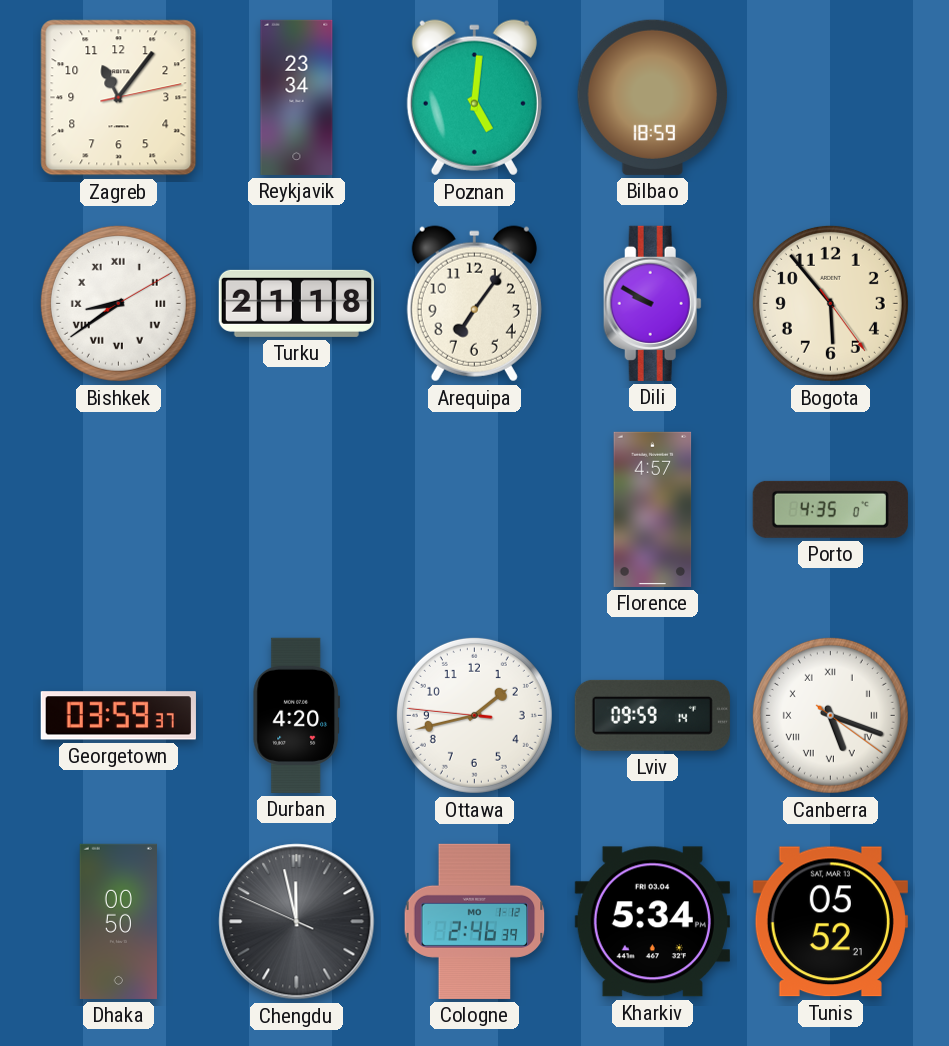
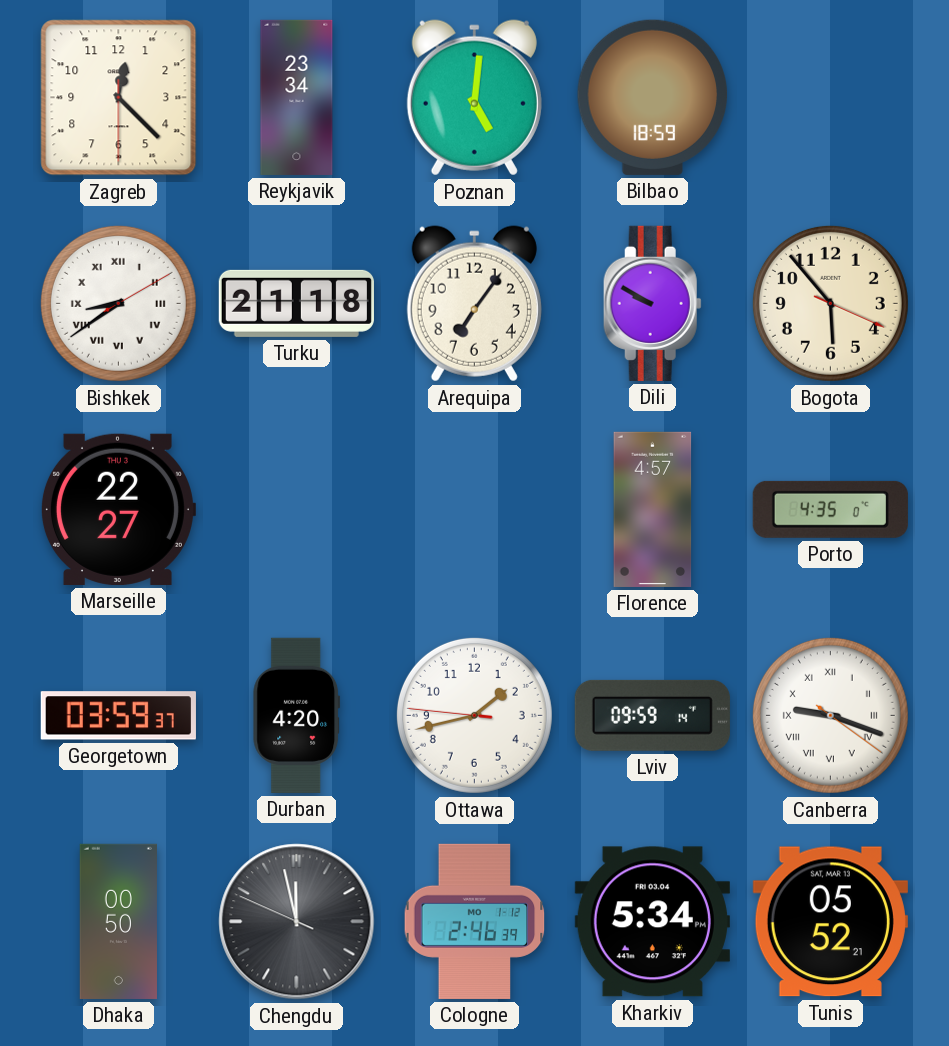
Zagreb: 11:06 -> 12:22
Bogota: 5:53:24 -> 5:53:19
Marseille: none -> 22:27
Canberra: 5:18 -> 9:18
